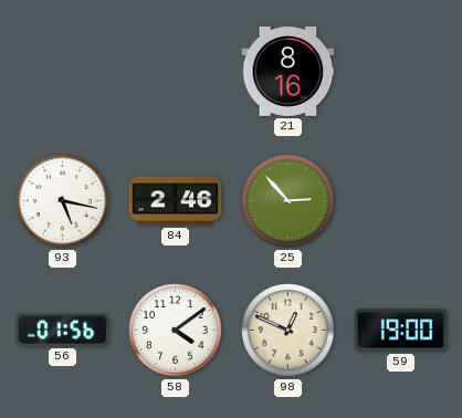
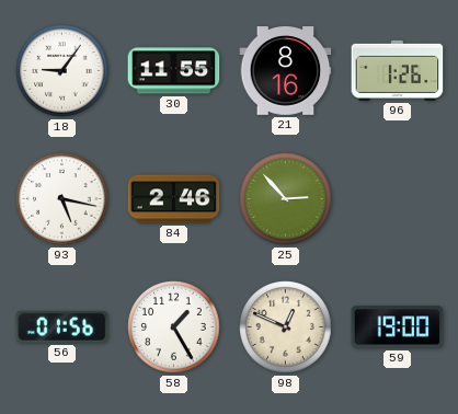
18: none -> 9:06
30: none -> 11:55
96: none -> 1:26
58: 4:09 -> 1:25
